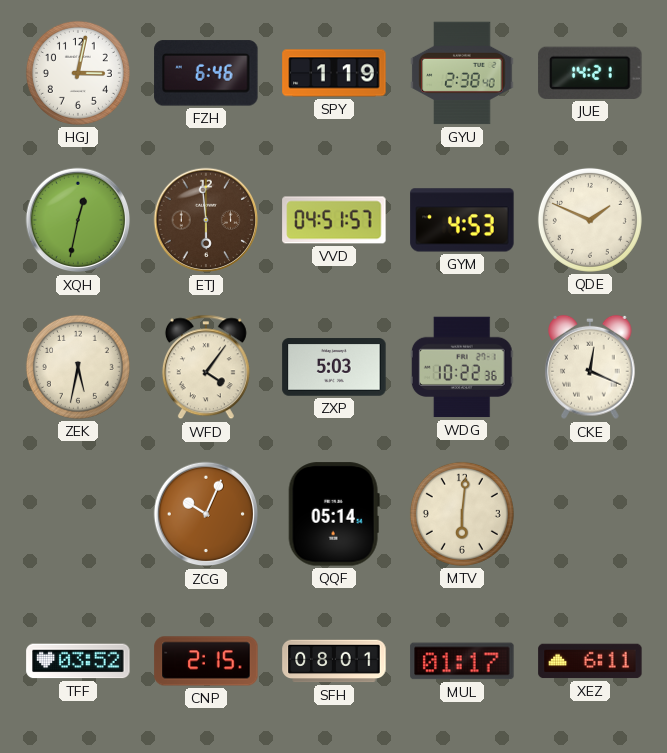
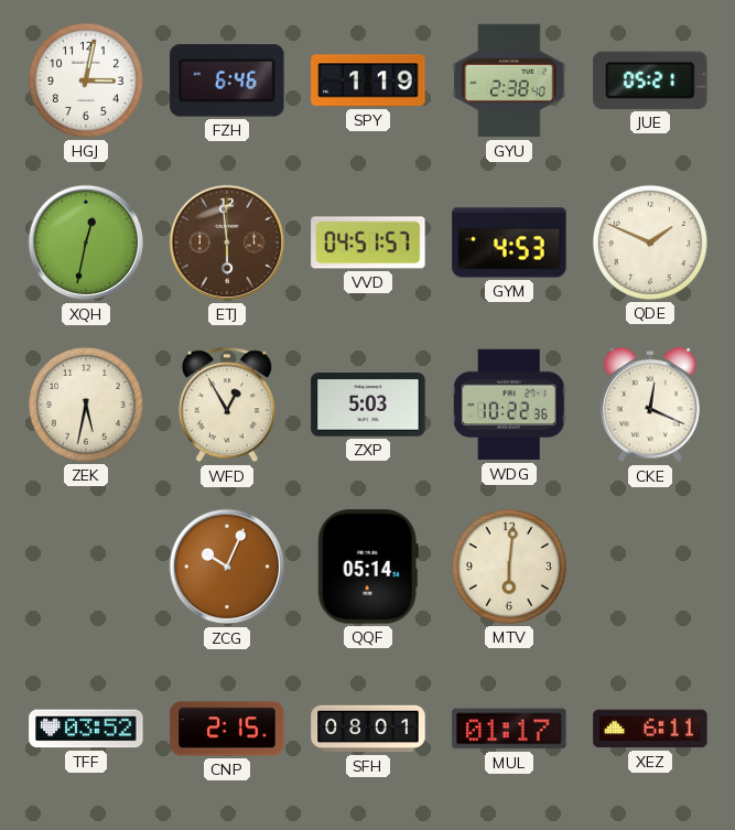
JUE: 14:21 -> 05:21
WFD: 4:06 -> 12:55
